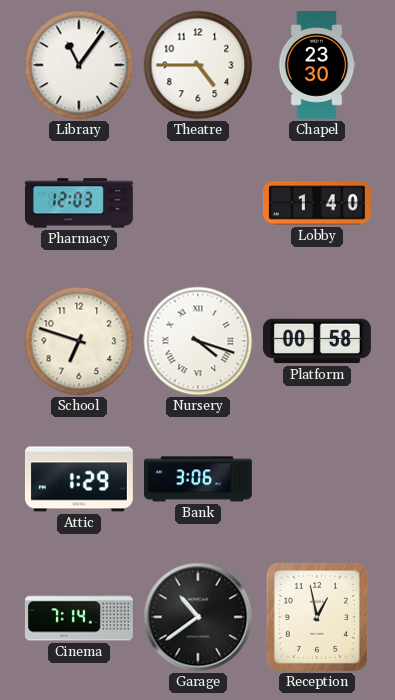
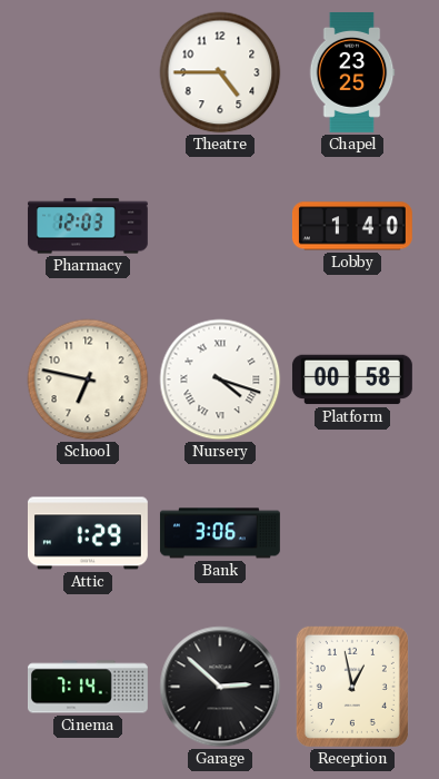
Library: 11:06 -> none
Chapel: 23:30 -> 23:25
School: 6:48 -> 6:47
Garage: 10:39 -> 2:52
